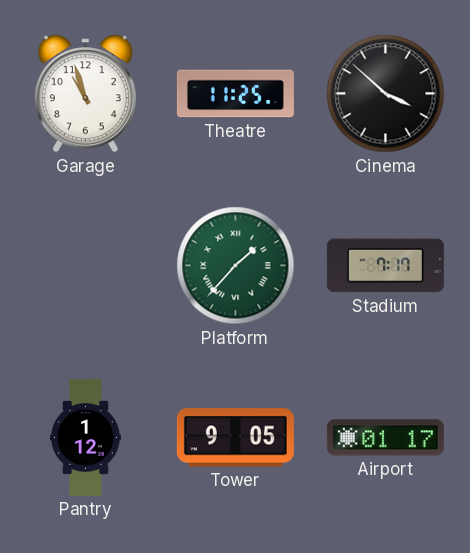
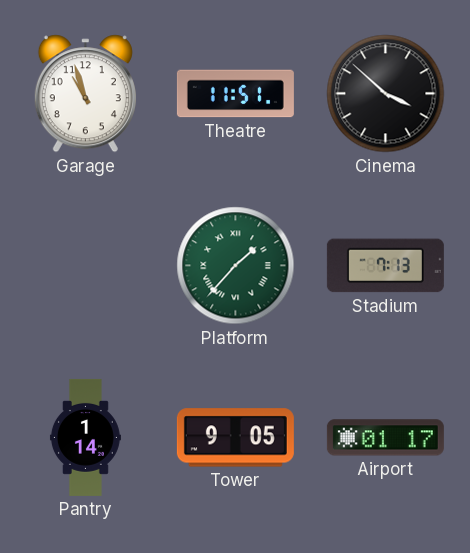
Theatre: 11:25 -> 11:51
Stadium: 7:17 -> 7:13
Pantry: 1:12 -> 1:14
